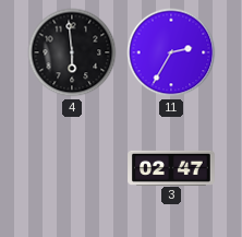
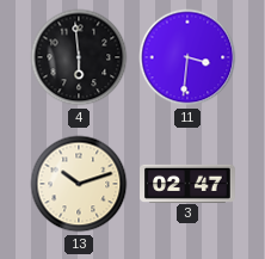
11: 2:35 -> 3:31
13: none -> 10:12
